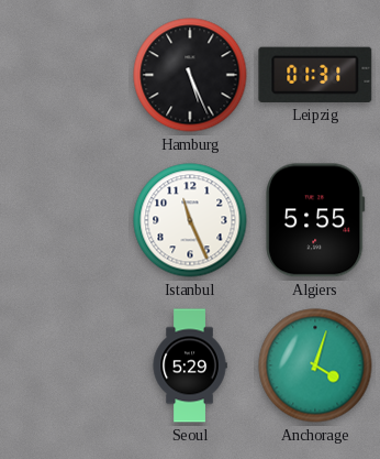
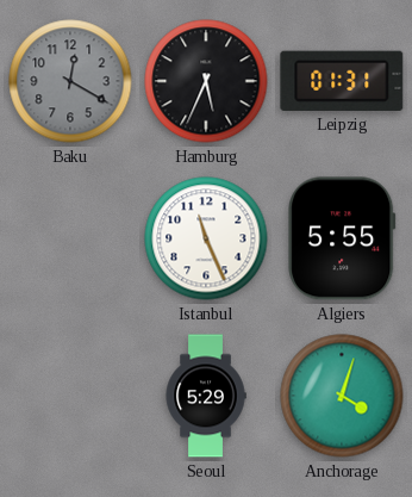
Baku: none -> 12:20
Hamburg: 5:26 -> 5:34
